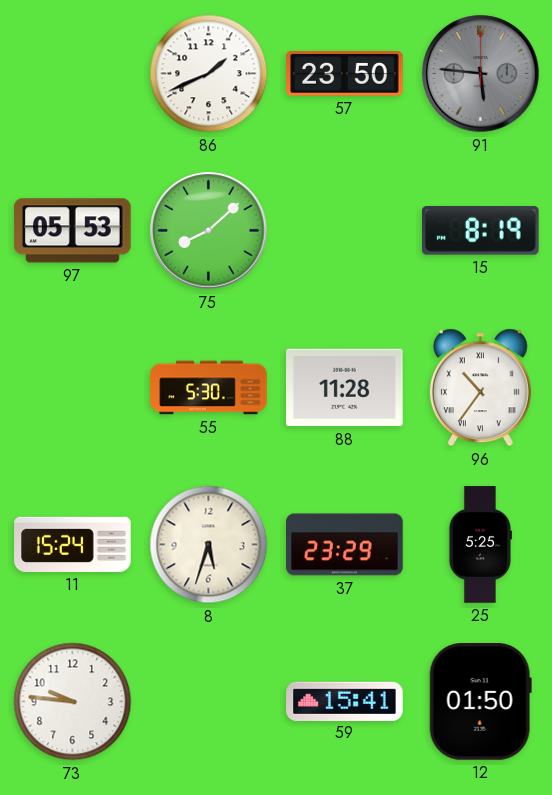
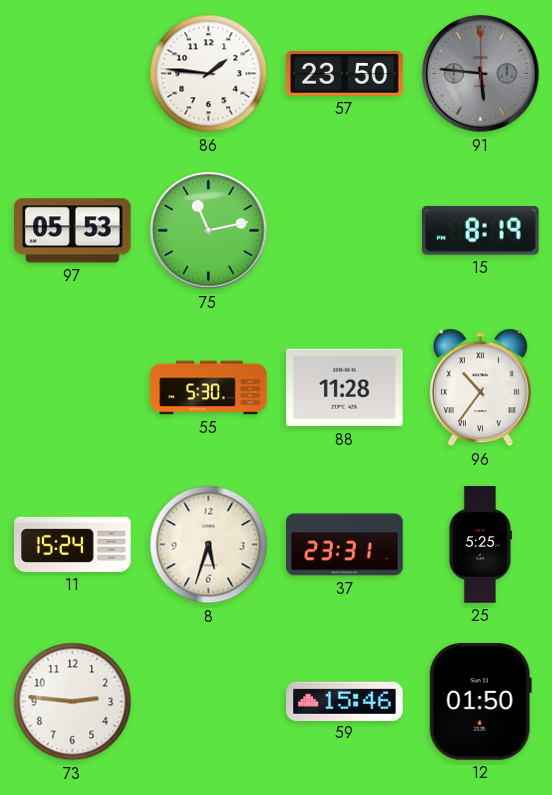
86: 1:41 -> 1:46
75: 8:08 -> 11:13
37: 23:29 -> 23:31
73: 9:46 -> 2:46
59: 15:41 -> 15:46
